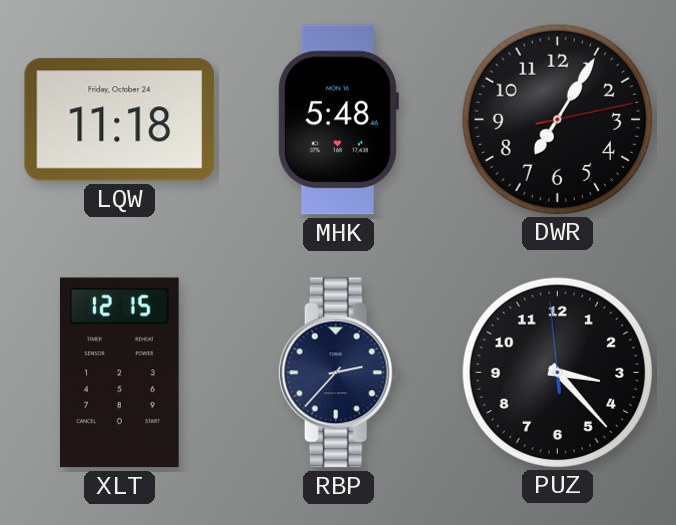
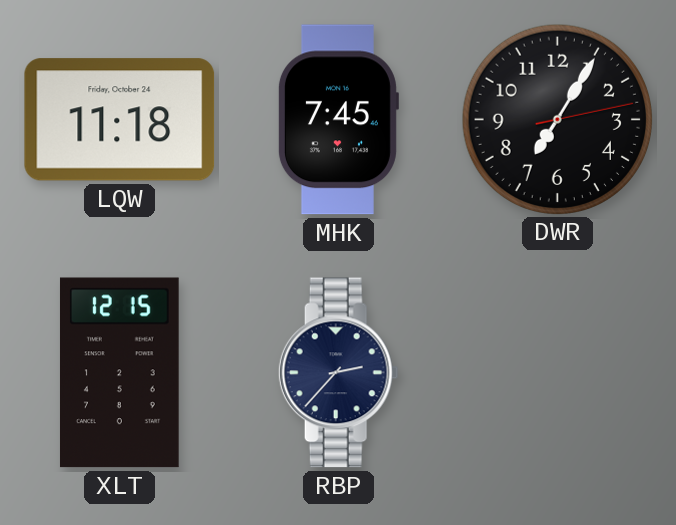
MHK: 5:48 -> 7:45
PUZ: 3:22 -> none
